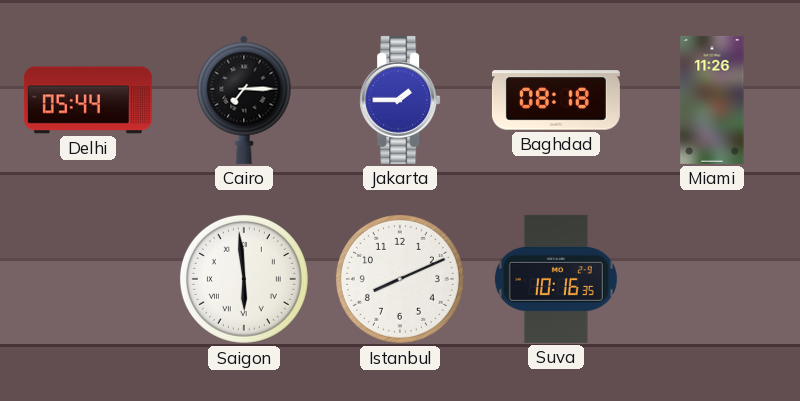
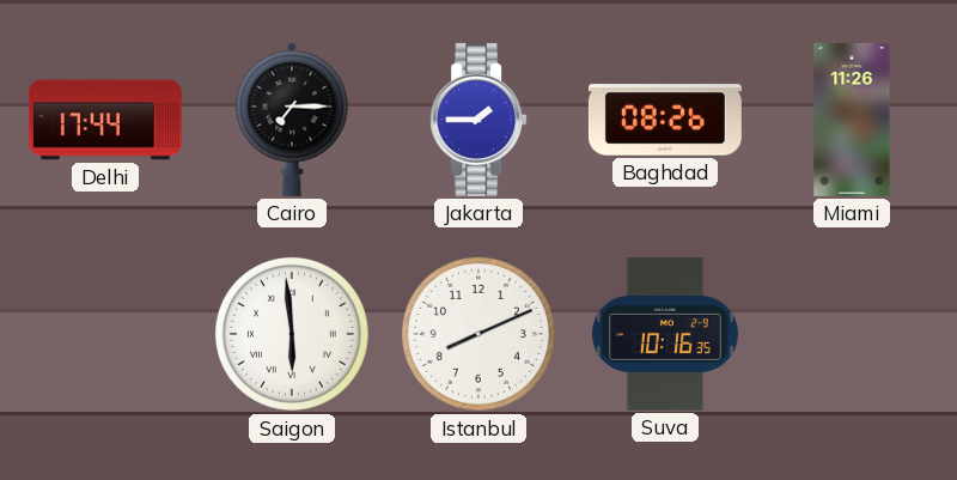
Delhi: 05:44 -> 17:44
Baghdad: 08:18 -> 08:26
